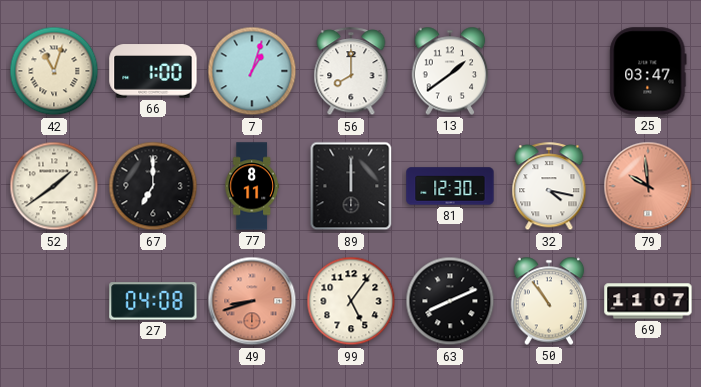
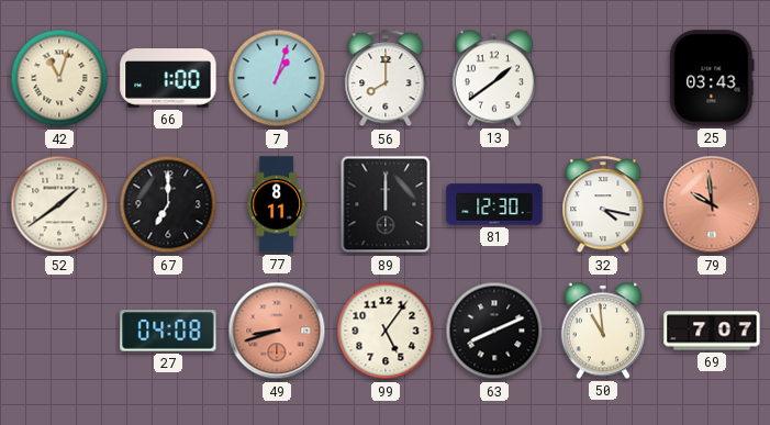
25: 03:47 -> 03:43
50: 10:54 -> 10:59
69: 11:07 -> 7:07
